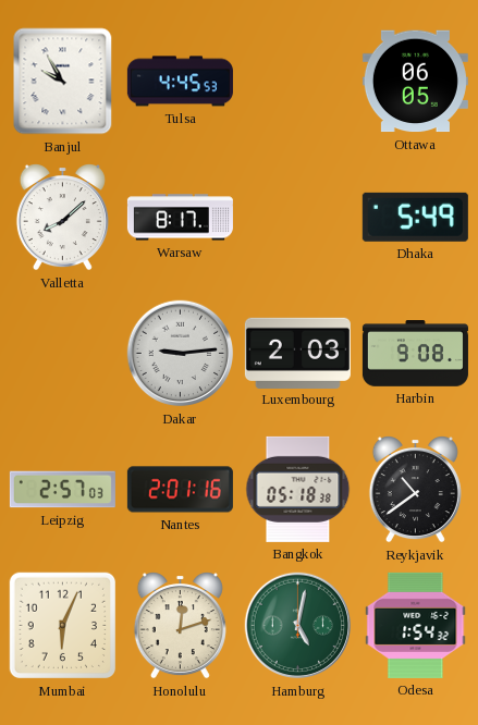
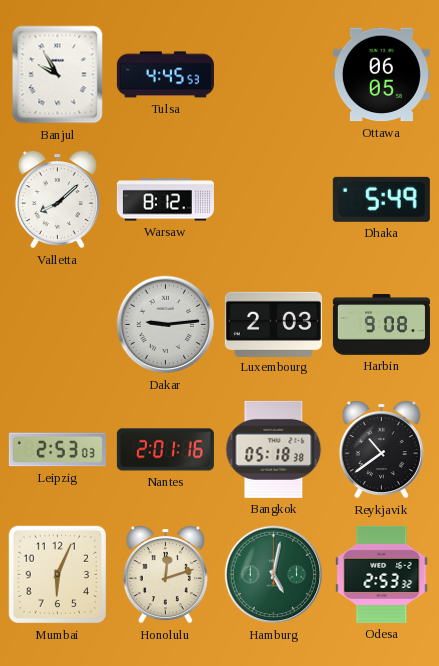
Warsaw: 8:17 -> 8:12
Leipzig: 2:57 -> 2:53
Odesa: 1:54 -> 2:53
